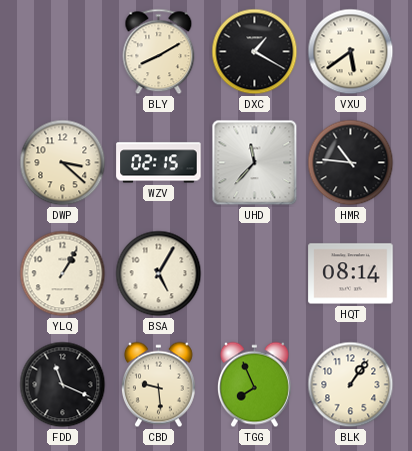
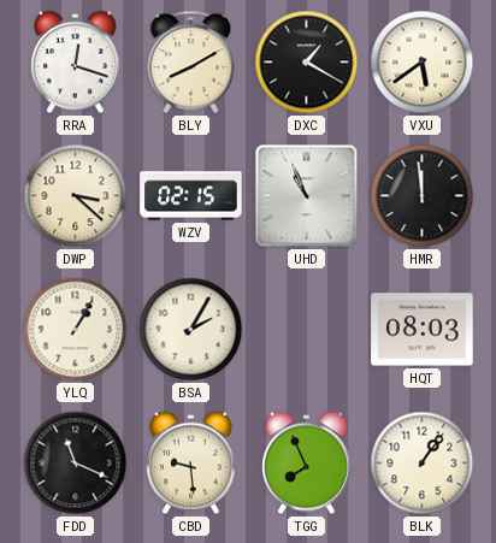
RRA: none -> 12:18
UHD: 11:37 -> 10:56
HMR: 10:46 -> 11:59
BSA: 5:05 -> 2:05
HQT: 08:14 -> 08:03
